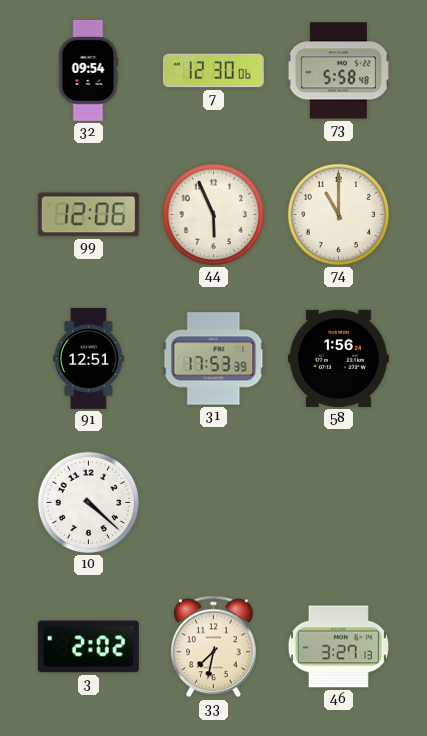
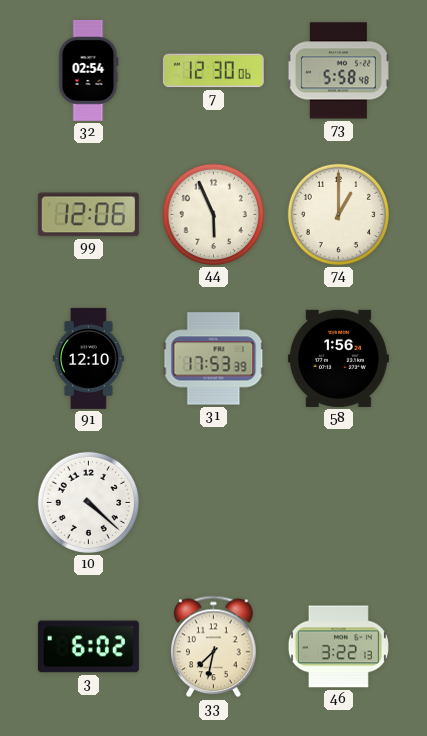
32: 09:54 -> 02:54
74: 11:00 -> 1:00
91: 12:51 -> 12:10
3: 2:02 -> 6:02
46: 3:27 -> 3:22
